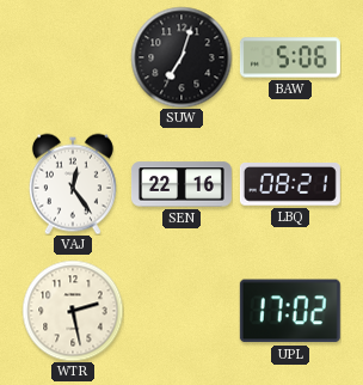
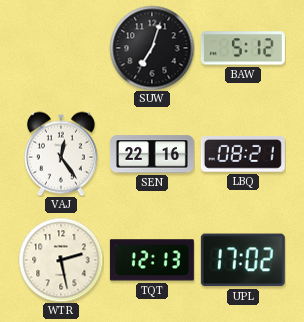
BAW: 5:06 -> 5:12
TQT: none -> 12:13
